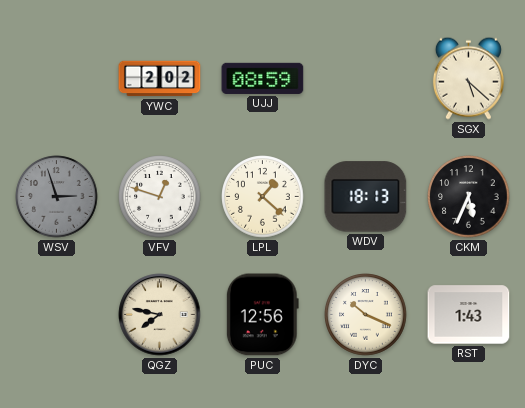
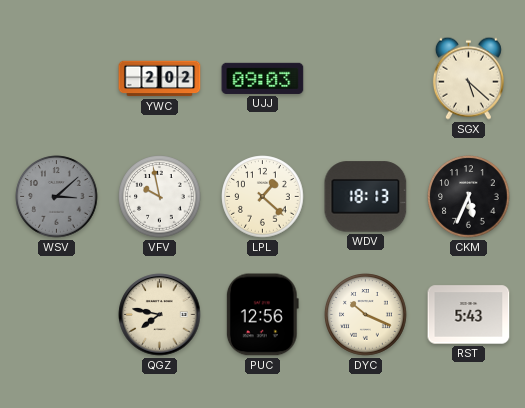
UJJ: 08:59 -> 09:03
WSV: 2:57 -> 3:08
VFV: 12:48 -> 9:58
RST: 1:43 -> 5:43
